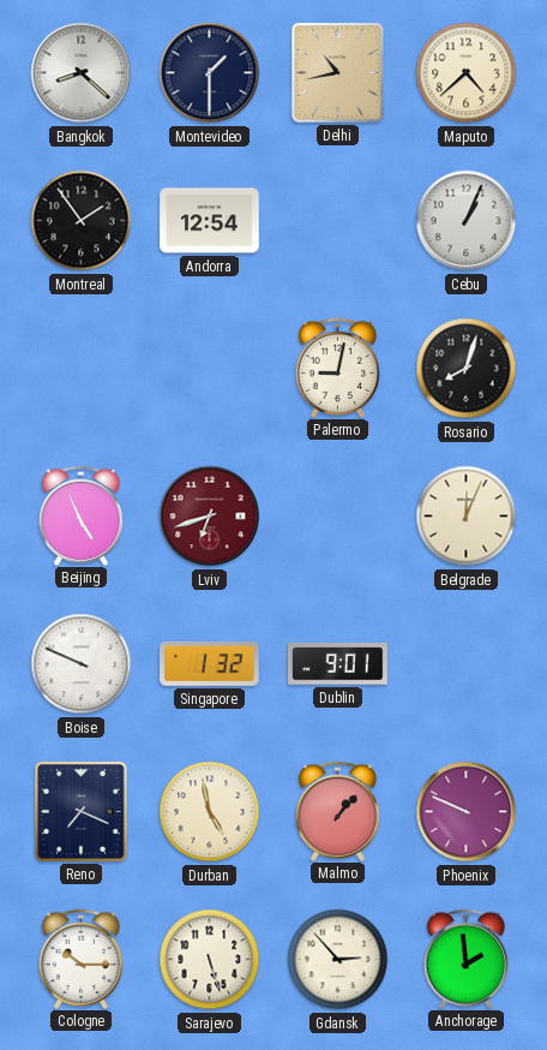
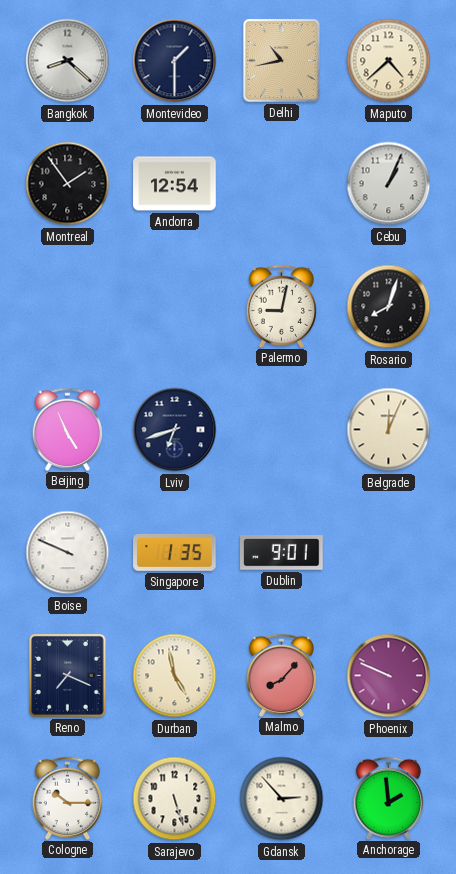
Lviv dial: burgundy -> navy
Singapore: 1:32 -> 1:35
Malmo: 1:07 -> 8:07
